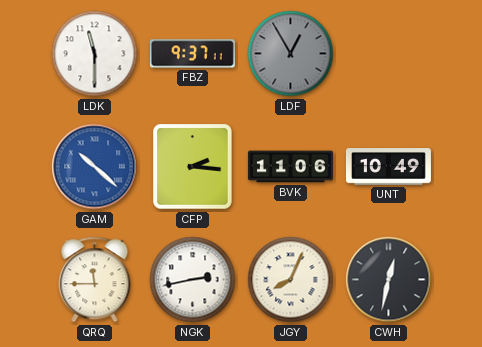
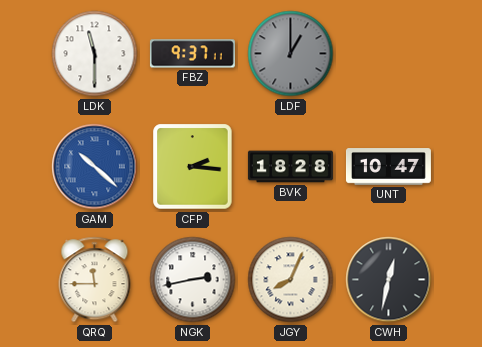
LDF: 12:55 -> 1:00
BVK: 11:06 -> 18:28
UNT: 10:49 -> 10:47
